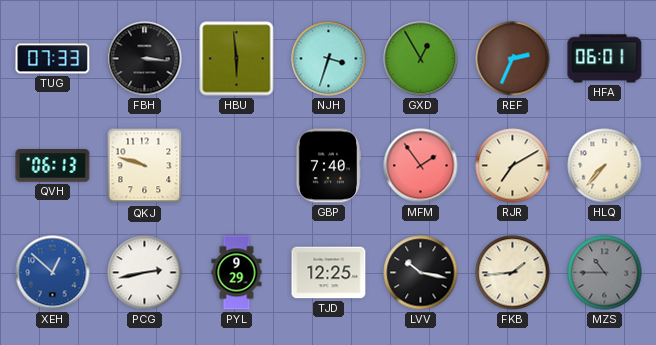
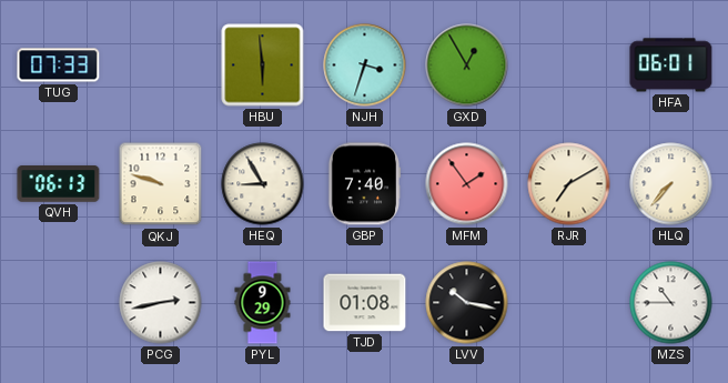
FBH: 3:16 -> none
REF: 2:34 -> none
HEQ: none -> 8:55
XEH: 12:52 -> none
TJD: 12:25 -> 01:08
FKB: 1:44 -> none
MZS dial: grey -> white
